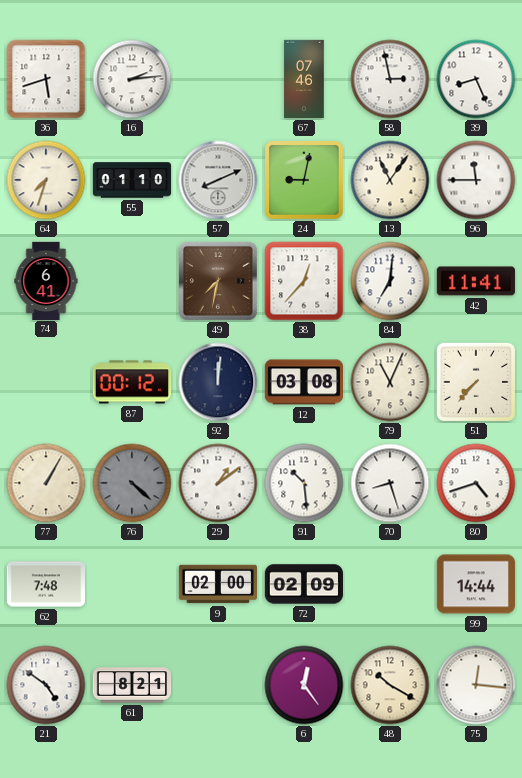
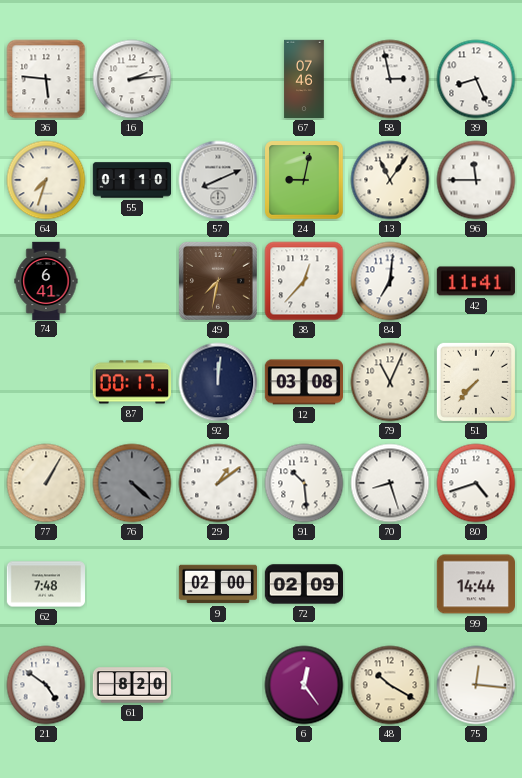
36: 5:42 -> 5:46
87: 00:12 -> 00:17
61: 8:21 -> 8:20
